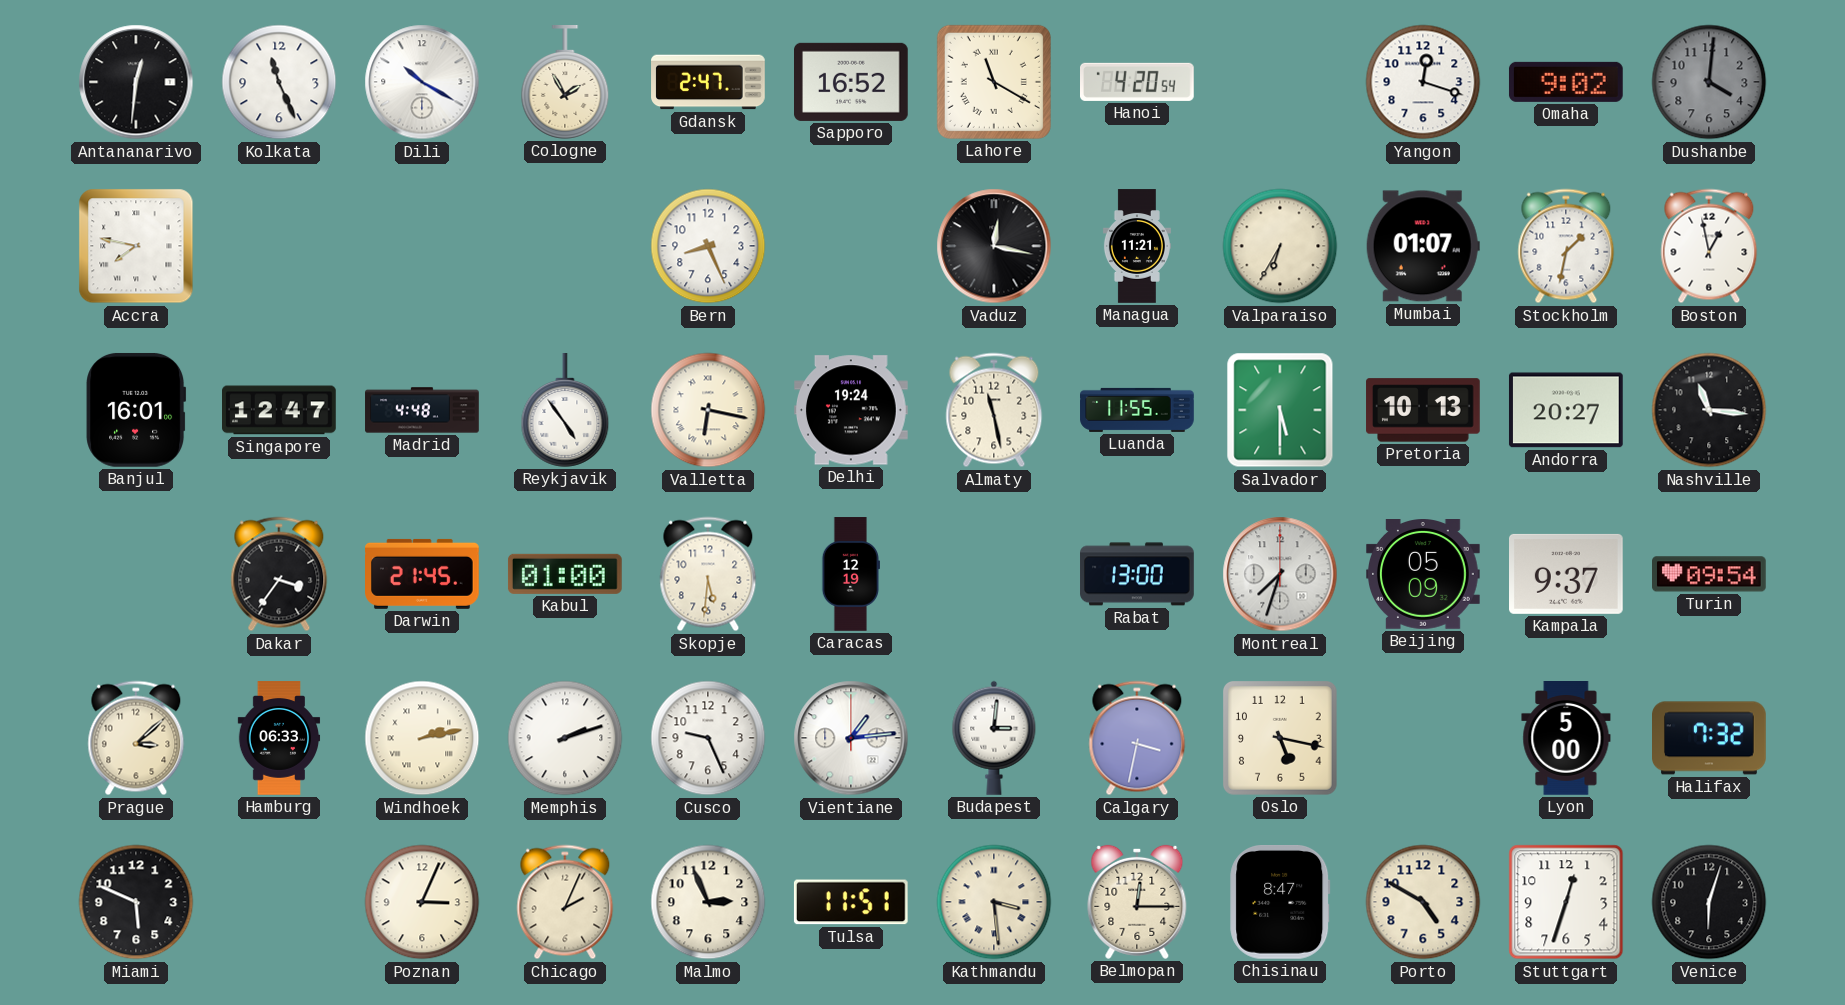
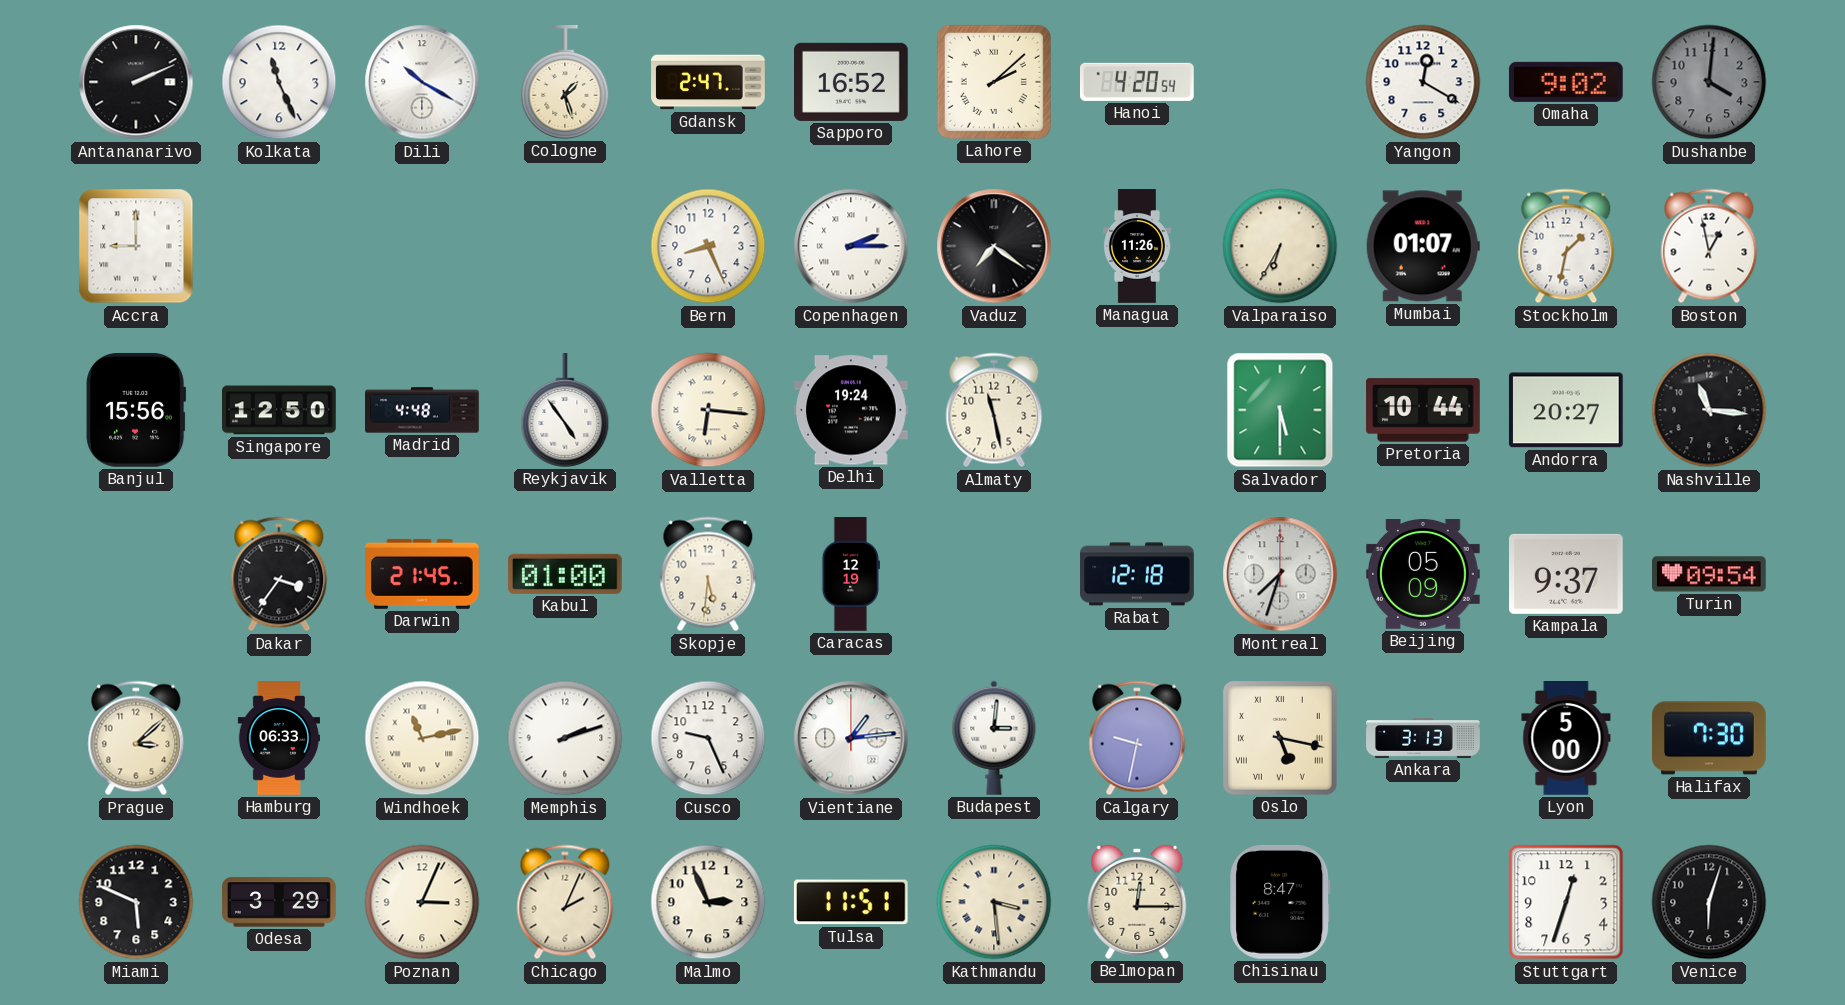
Antananarivo: 12:31 -> 2:11
Cologne: 1:55 -> 1:27
Lahore: 11:20 -> 2:08
Yangon: 12:18 -> 12:20
Accra: 7:47 -> 9:00
Copenhagen: none -> 2:15
Vaduz: 12:17 -> 7:21
Managua: 11:21 -> 11:26
Banjul: 16:01 -> 15:56
Singapore: 12:47 -> 12:50
Valletta: 6:17 -> 6:16
Luanda: 11:55 -> none
Pretoria: 10:13 -> 10:44
Rabat: 13:00 -> 12:18
Windhoek: 2:13 -> 11:13
Calgary: 3:32 -> 9:32
Oslo numerals: Arabic -> Roman
Ankara: none -> 3:13
Halifax: 7:32 -> 7:30
Odesa: none -> 3:29
Porto: 4:50 -> none
